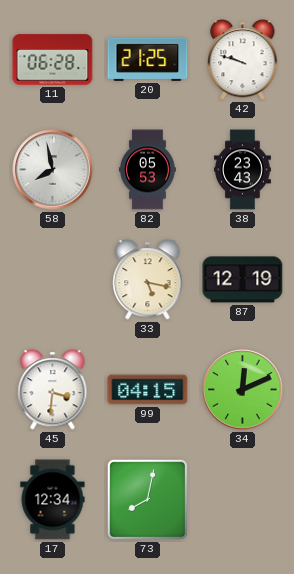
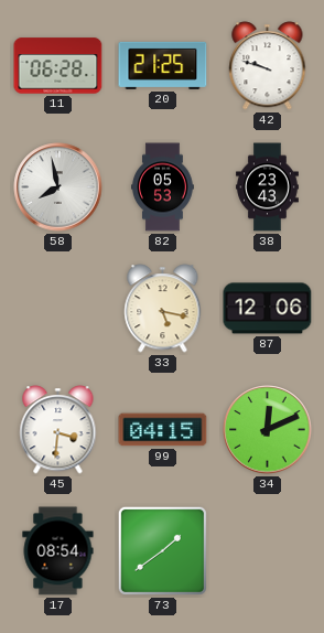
87: 12:19 -> 12:06
17: 12:34 -> 08:54
73: 8:02 -> 1:39
